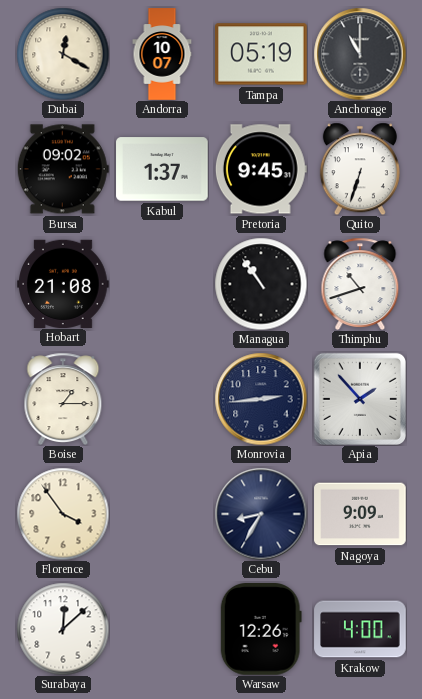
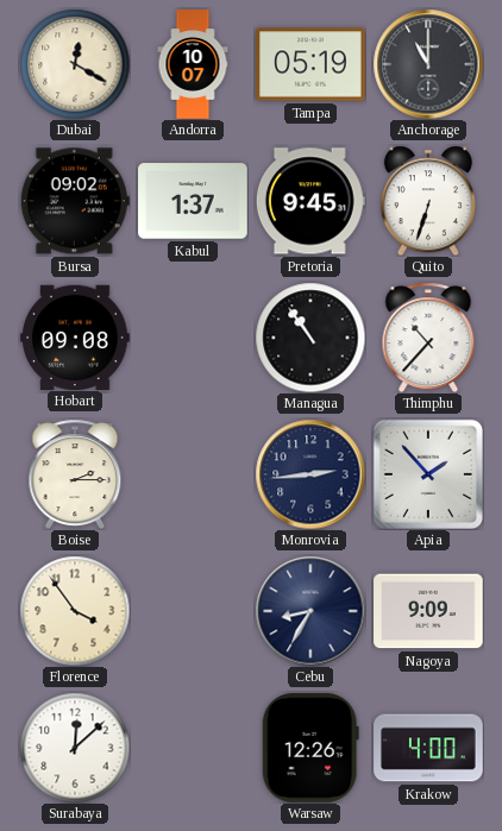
Hobart: 21:08 -> 09:08
Thimphu: 10:42 -> 10:37
Boise: 1:15 -> 2:15
